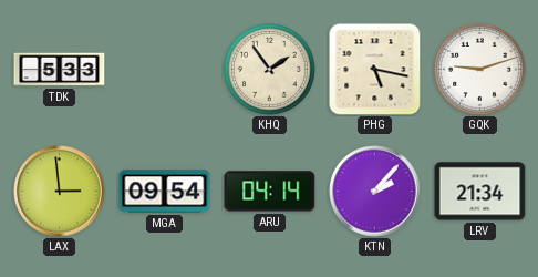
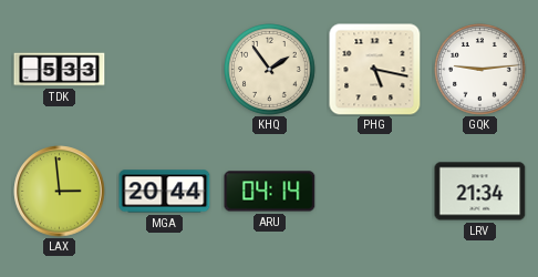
GQK: 9:12 -> 9:14
MGA: 09:54 -> 20:44
KTN: 2:07 -> none
